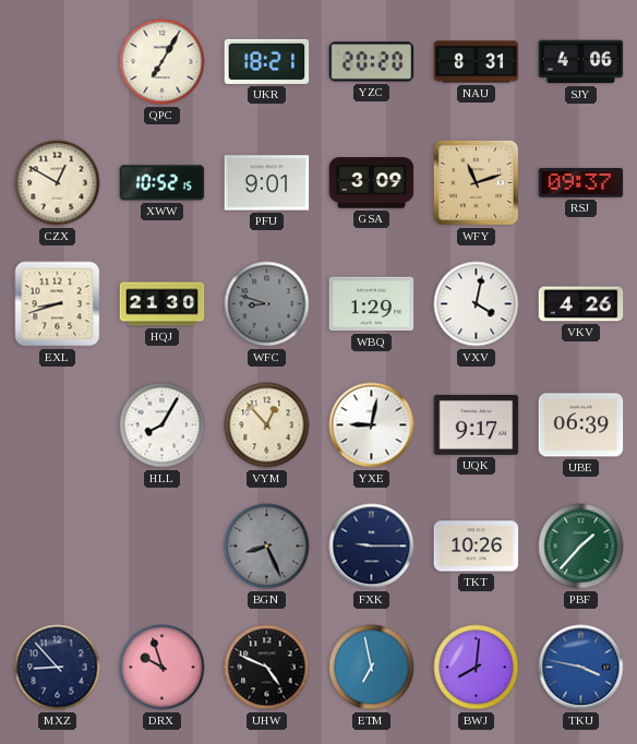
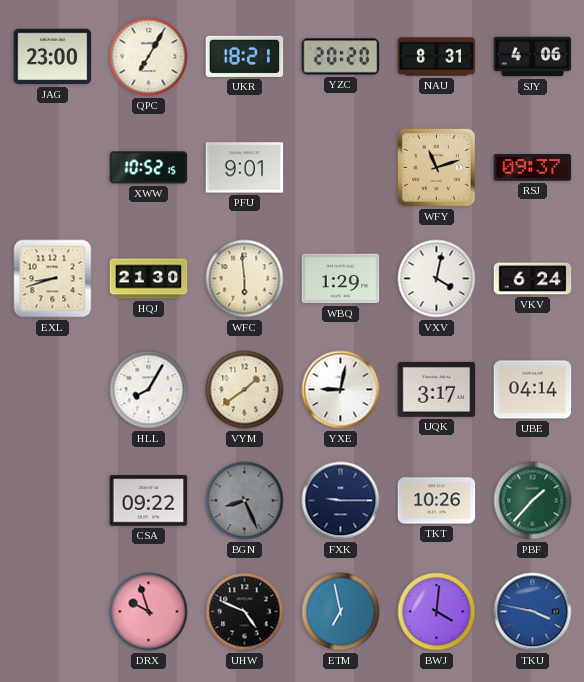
JAG: none -> 23:00
CZX: 12:50 -> none
GSA: 3:09 -> none
WFC: 8:48 -> 5:59
WFC dial: grey -> cream
VKV: 4:26 -> 6:24
VYM: 12:53 -> 1:39
UQK: 9:17 -> 3:17
UBE: 06:39 -> 04:14
CSA: none -> 09:22
MXZ: 8:53 -> none
BWJ: 8:01 -> 4:01
